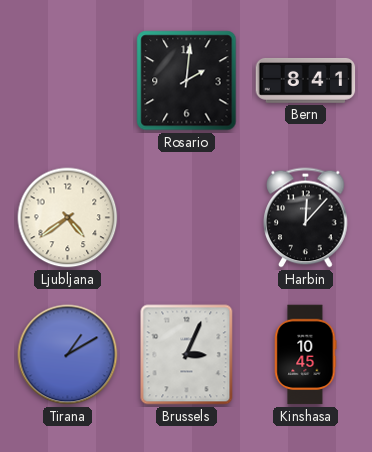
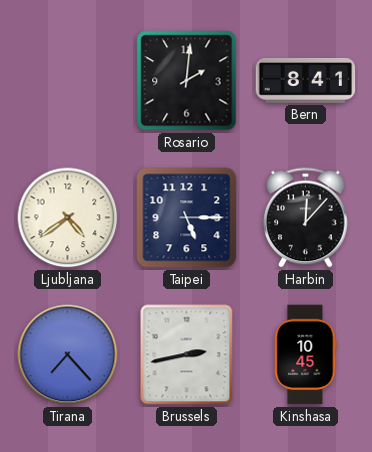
Taipei: none -> 5:15
Tirana: 1:10 -> 7:23
Brussels: 3:04 -> 2:43
